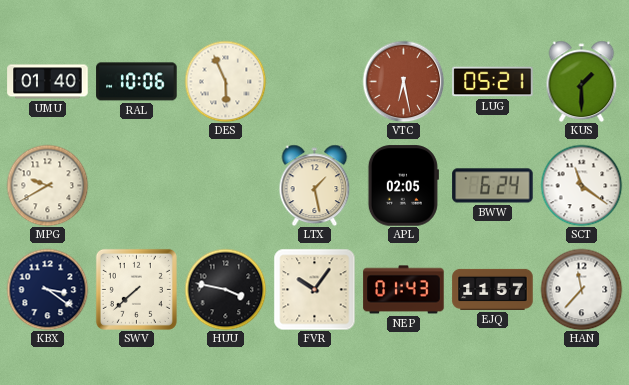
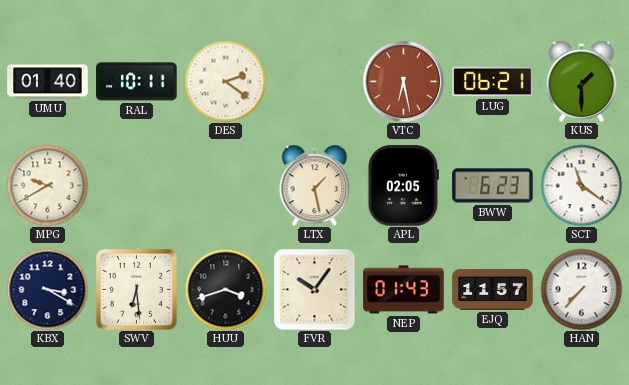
RAL: 10:06 -> 10:11
DES: 5:56 -> 2:21
LUG: 05:21 -> 06:21
BWW: 6:24 -> 6:23
KBX: 3:21 -> 3:20
SWV: 7:38 -> 6:29
HUU: 3:47 -> 3:42
HAN: 11:37 -> 7:37
